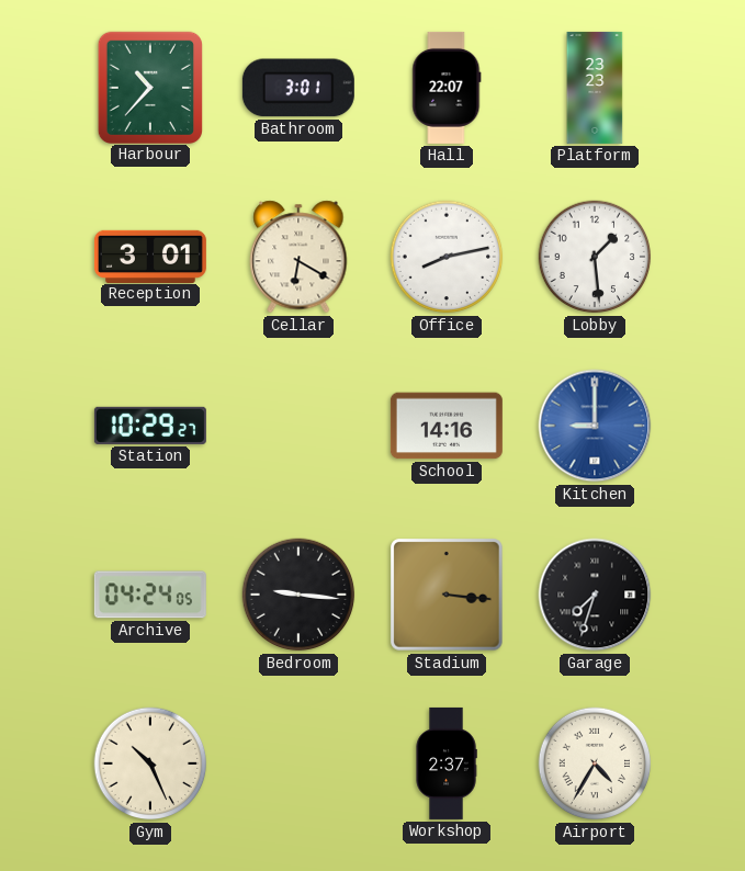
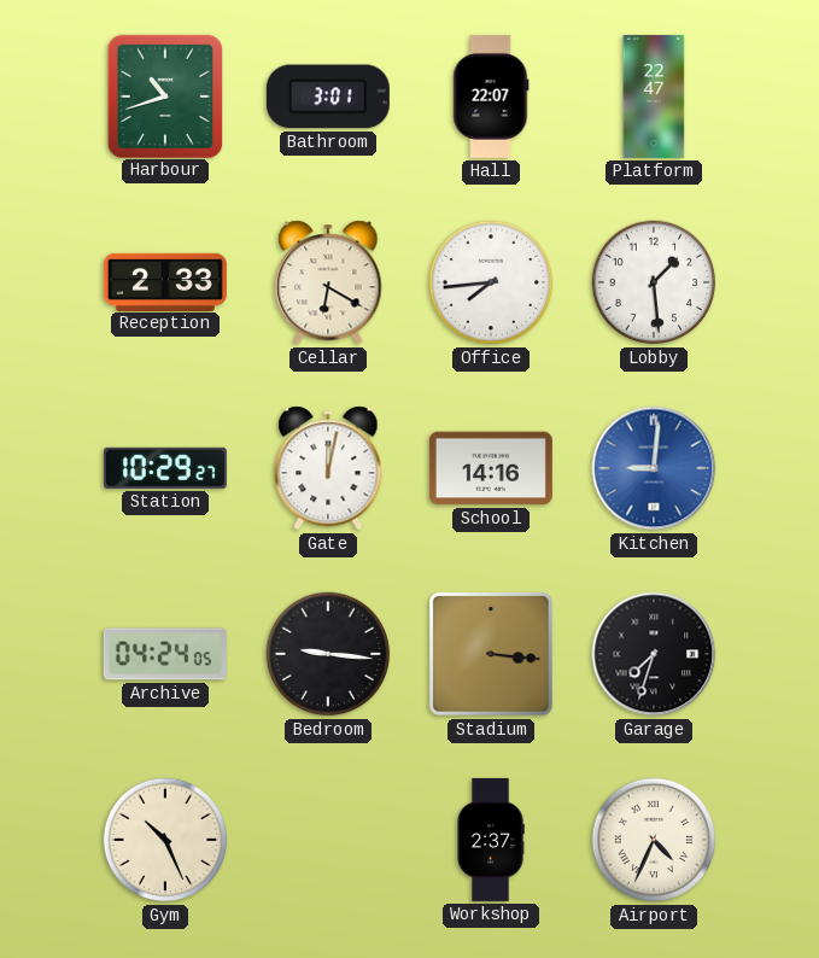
Harbour: 10:37 -> 10:42
Platform: 23:23 -> 22:47
Reception: 3:01 -> 2:33
Office: 8:13 -> 7:44
Gate: none -> 12:02
Kitchen: 9:00 -> 9:01
Airport: 4:35 -> 4:34
